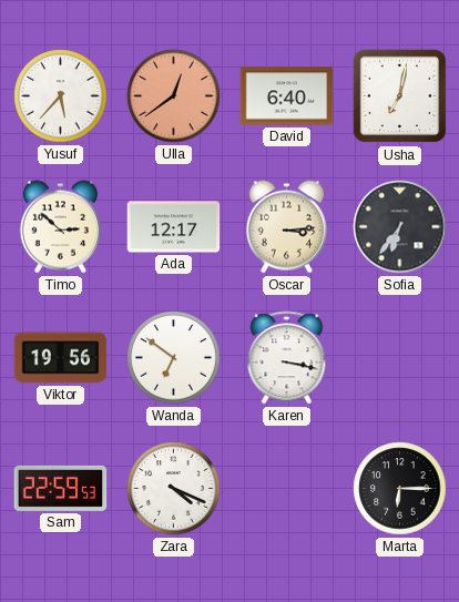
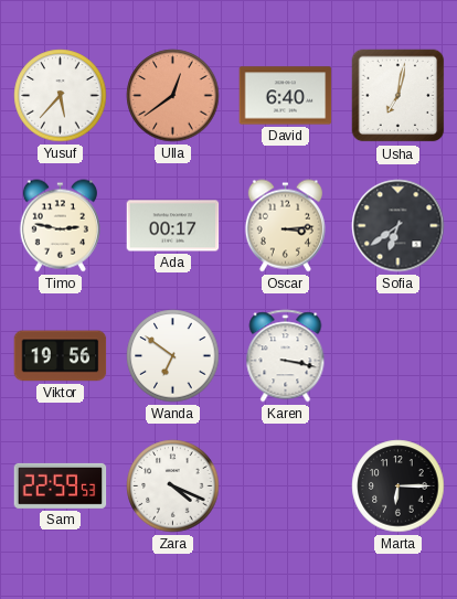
Timo: 2:52 -> 2:47
Ada: 12:17 -> 00:17
Sofia: 6:36 -> 6:39
